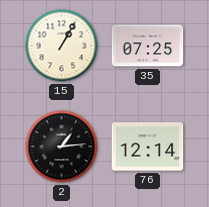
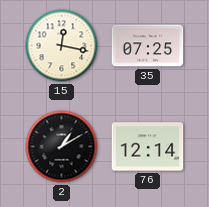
15: 1:05 -> 12:17
2: 1:14 -> 1:10
